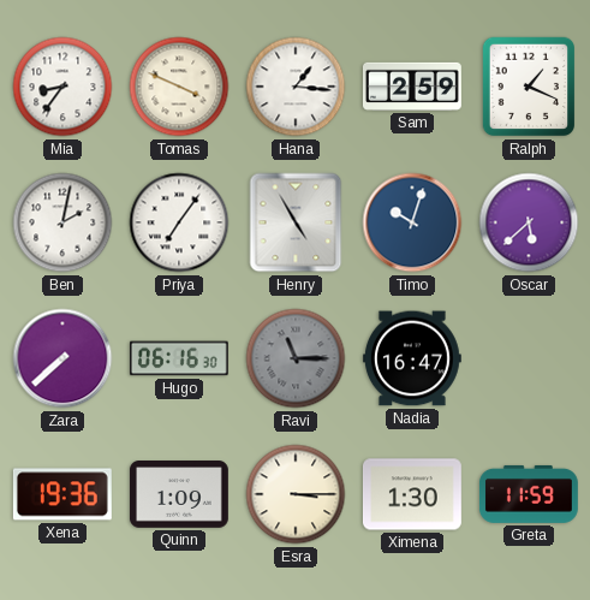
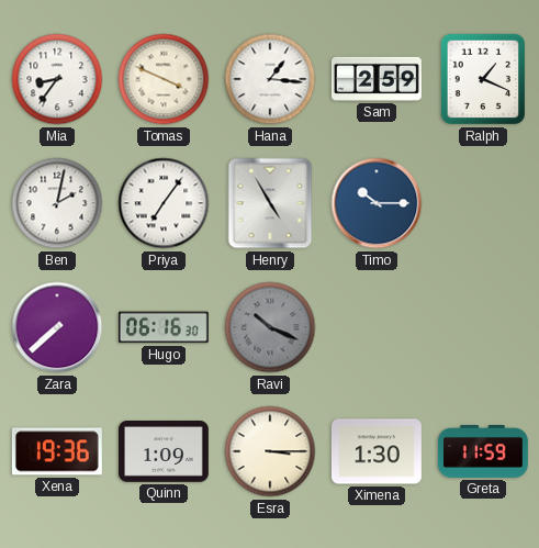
Timo: 10:03 -> 10:15
Oscar: 5:38 -> none
Ravi: 11:15 -> 10:19
Nadia: 16:47 -> none
